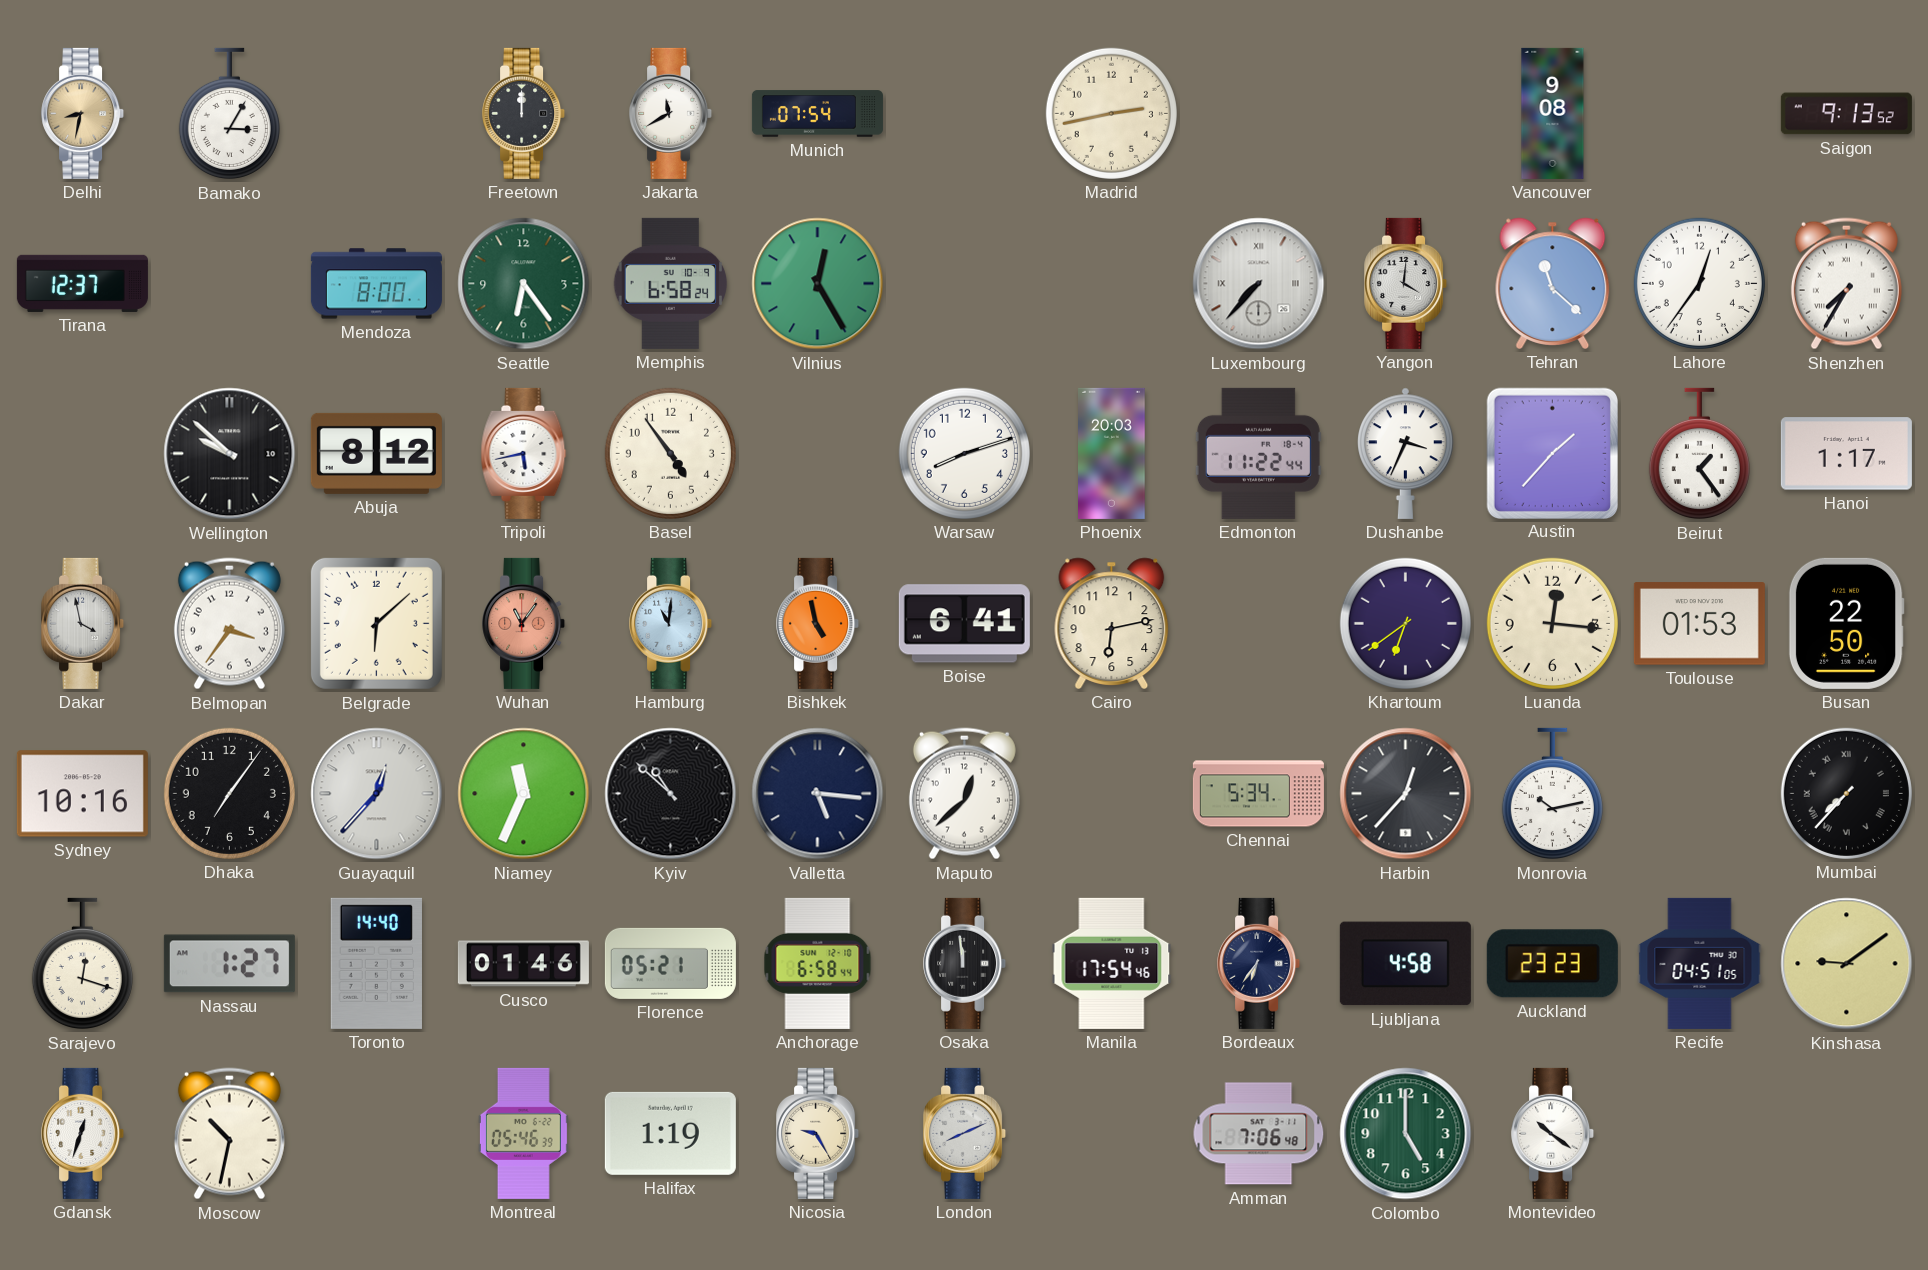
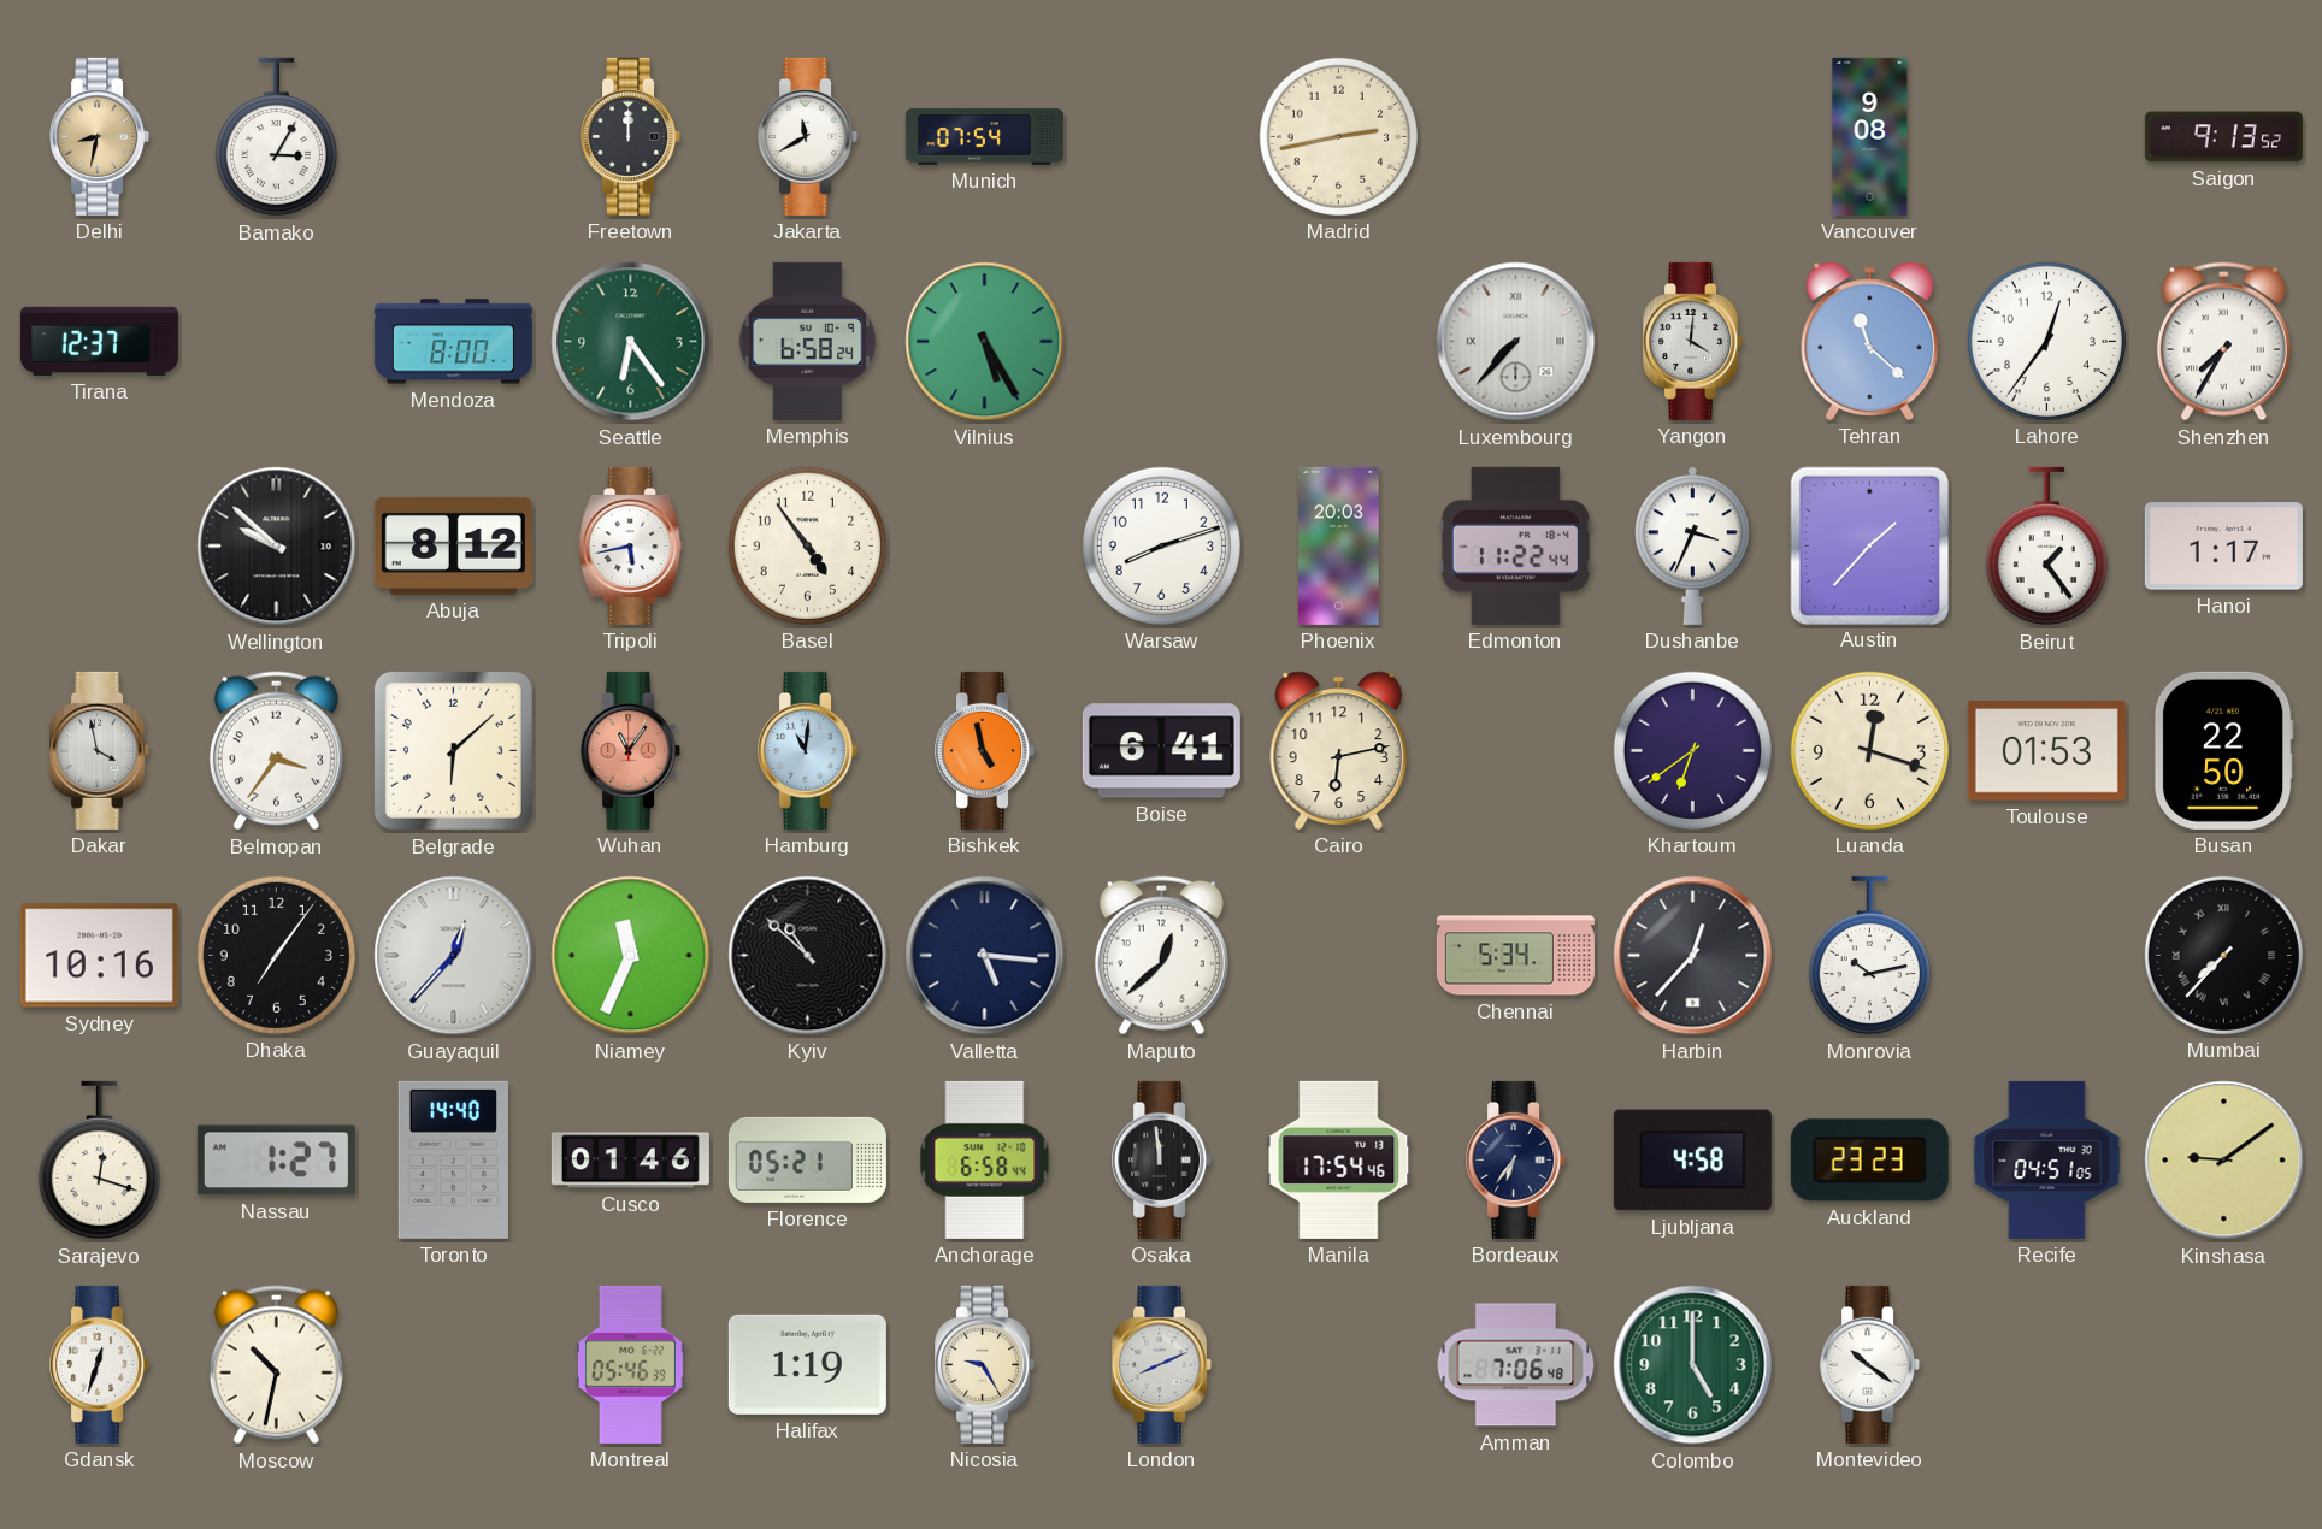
Vilnius: 12:25 -> 5:25
Luanda: 12:16 -> 12:18
